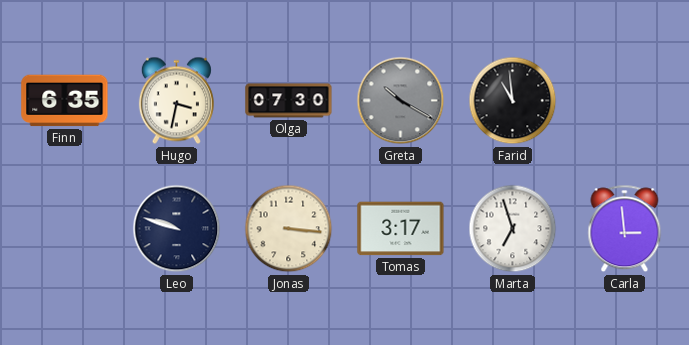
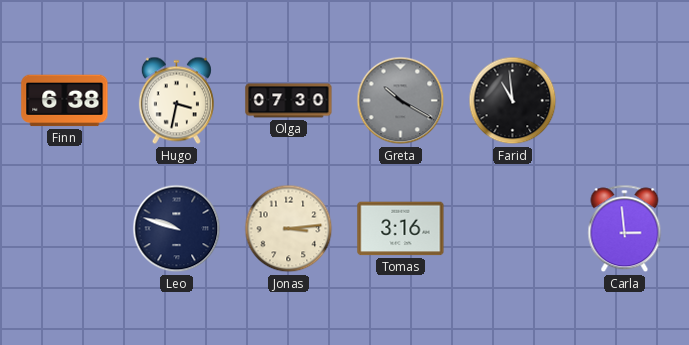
Finn: 6:35 -> 6:38
Jonas: 3:16 -> 3:14
Tomas: 3:17 -> 3:16
Marta: 6:57 -> none
